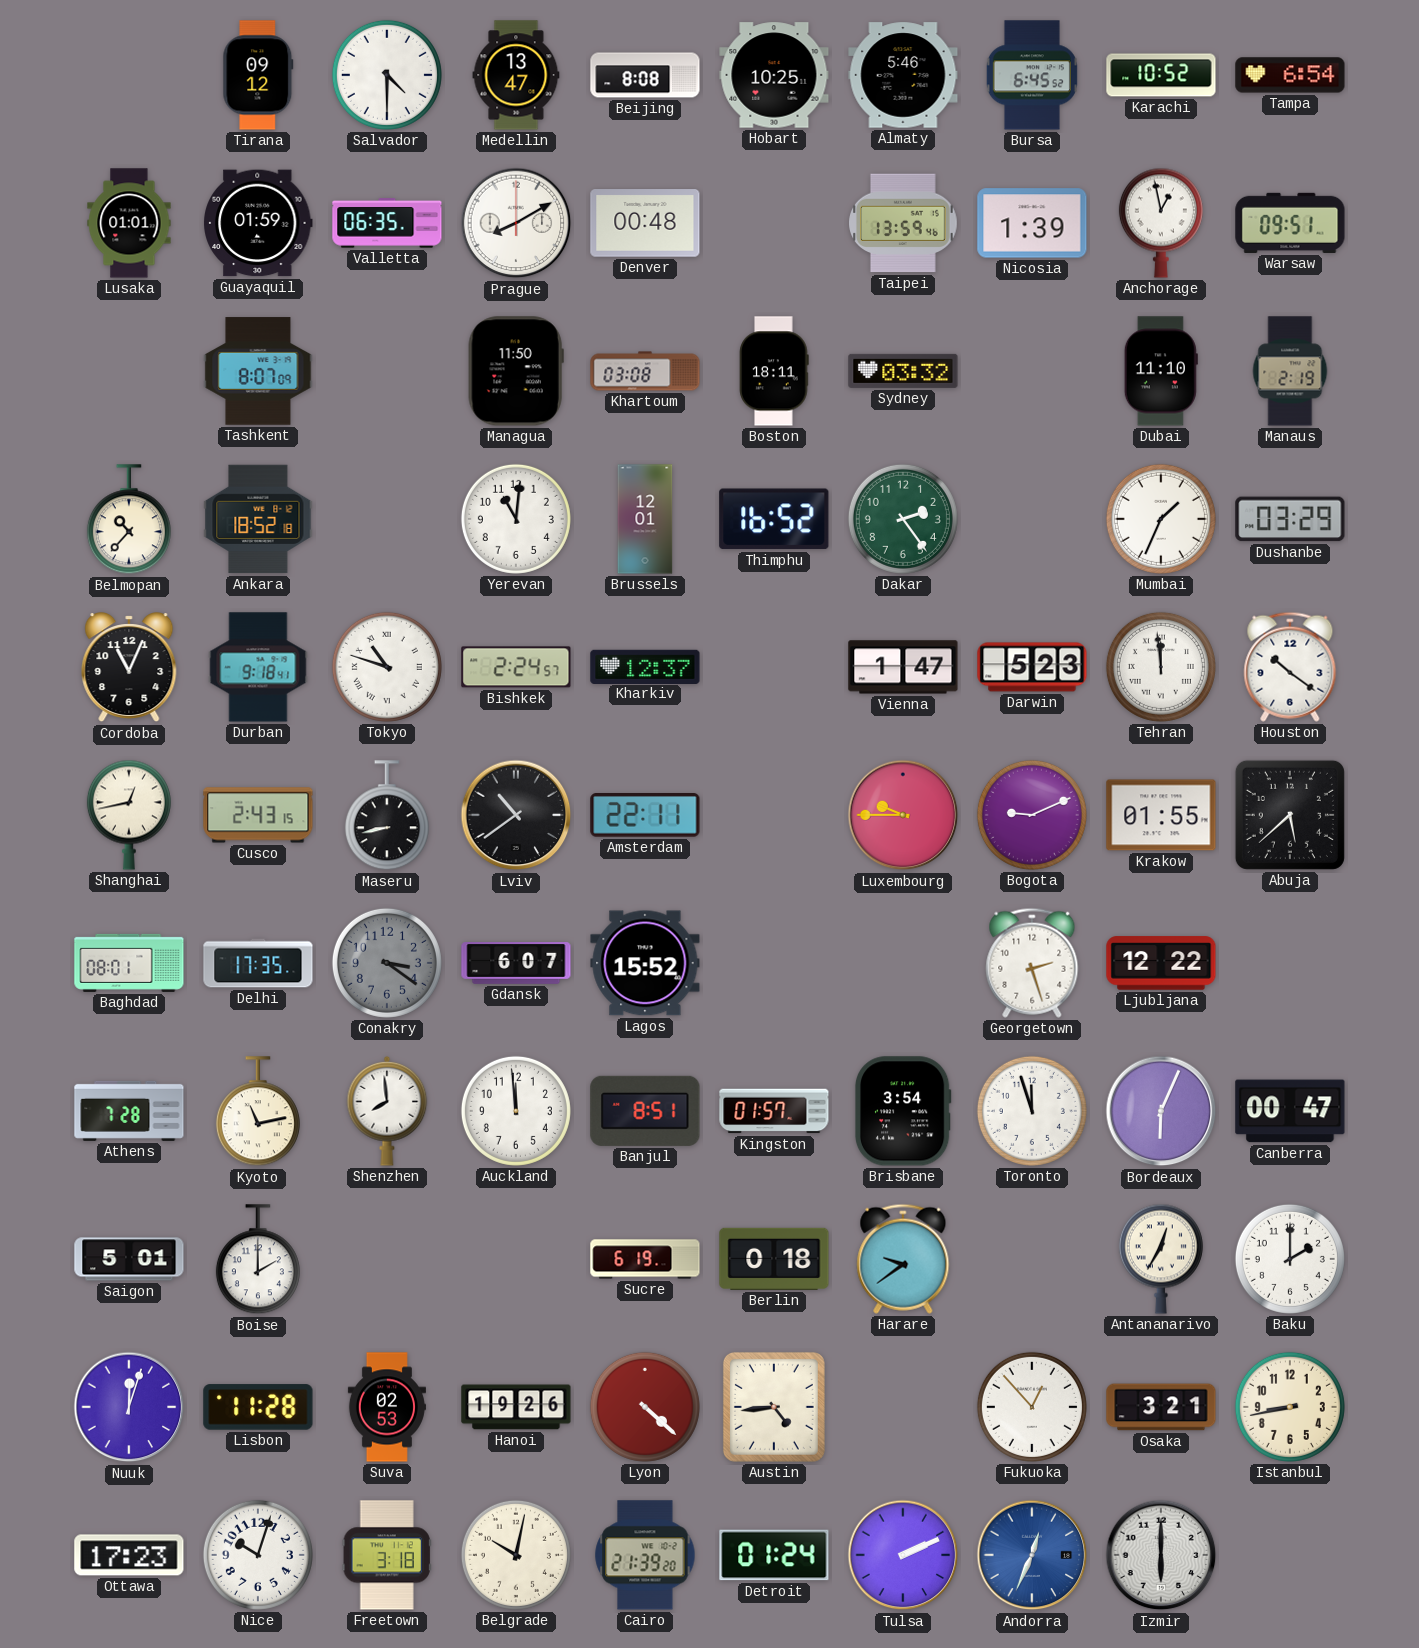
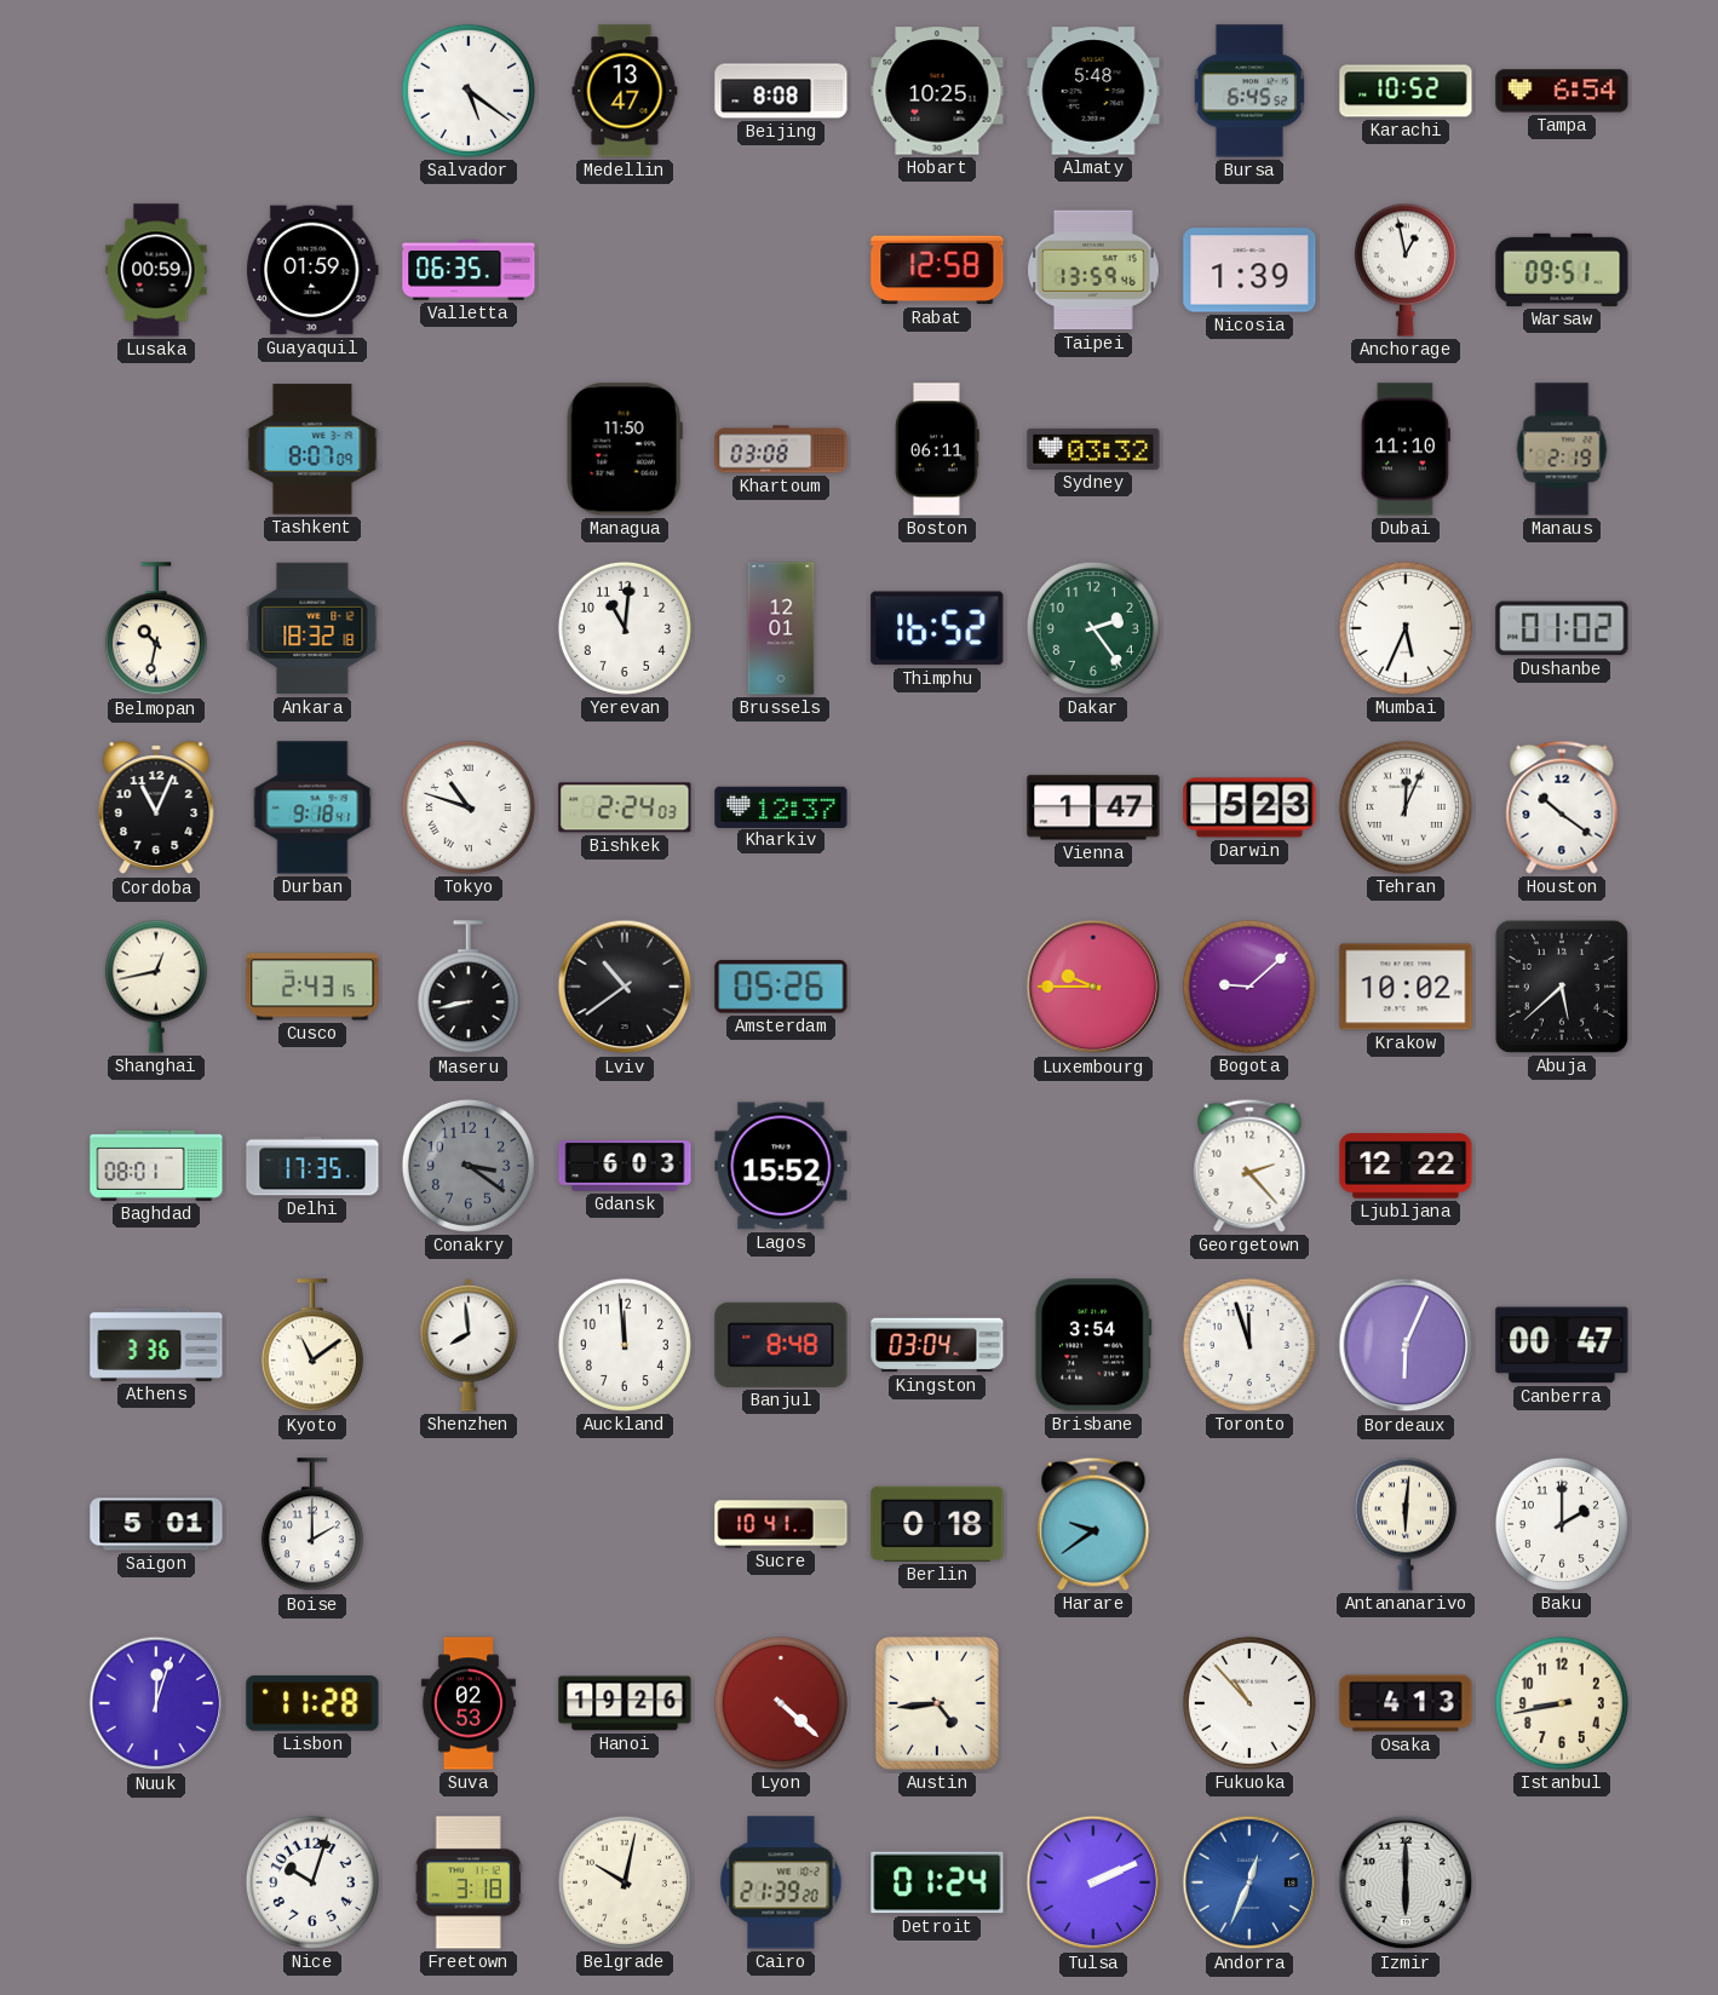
Tirana: 09:12 -> none
Salvador: 4:30 -> 5:21
Almaty: 5:46 -> 5:48
Lusaka: 01:01 -> 00:59
Prague: 8:10 -> none
Denver: 00:48 -> none
Rabat: none -> 12:58
Boston: 18:11 -> 06:11
Belmopan: 10:37 -> 10:32
Ankara: 18:52 -> 18:32
Mumbai: 1:34 -> 5:34
Dushanbe: 03:29 -> 01:02
Bishkek: 2:24:57 -> 2:24:03
Tehran: 11:59 -> 12:04
Amsterdam: 22:11 -> 05:26
Bogota: 9:11 -> 9:08
Krakow: 01:55 -> 10:02
Gdansk: 6:07 -> 6:03
Georgetown: 2:27 -> 2:23
Athens: 7:28 -> 3:36
Kyoto: 11:13 -> 11:09
Banjul: 8:51 -> 8:48
Kingston: 01:57 -> 03:04
Sucre: 6:19 -> 10:41
Antananarivo: 12:35 -> 6:01
Fukuoka: 12:53 -> 10:53
Osaka: 3:21 -> 4:13
Ottawa: 17:23 -> none
